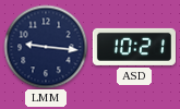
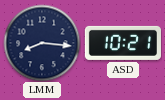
LMM: 9:16 -> 8:16
